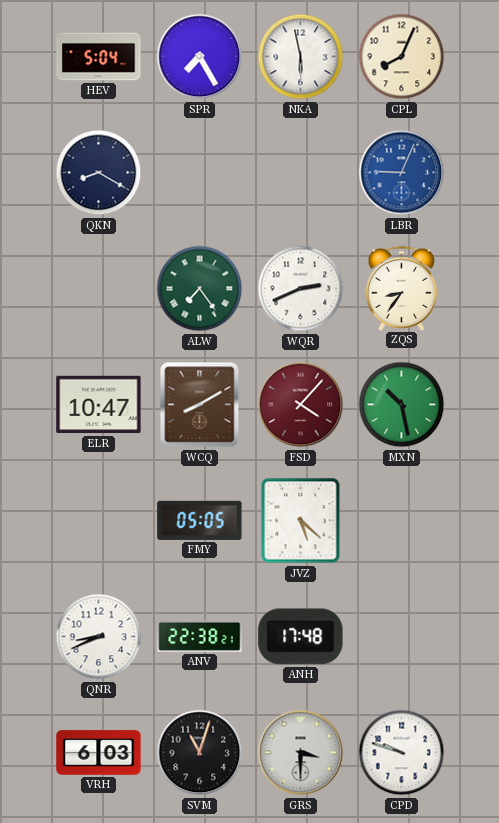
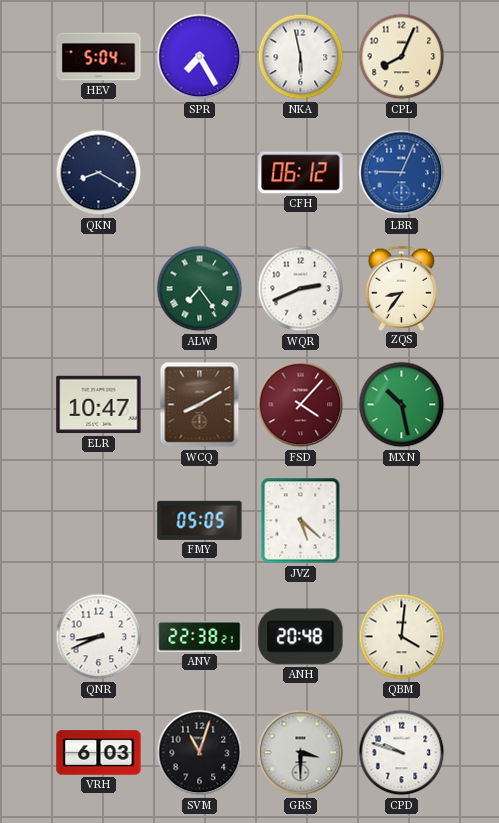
CFH: none -> 06:12
ANH: 17:48 -> 20:48
QBM: none -> 4:01
